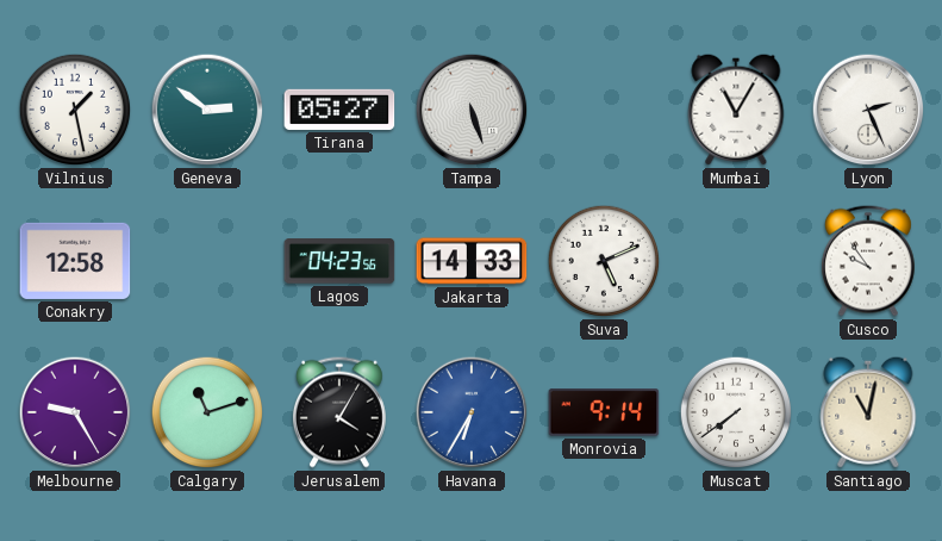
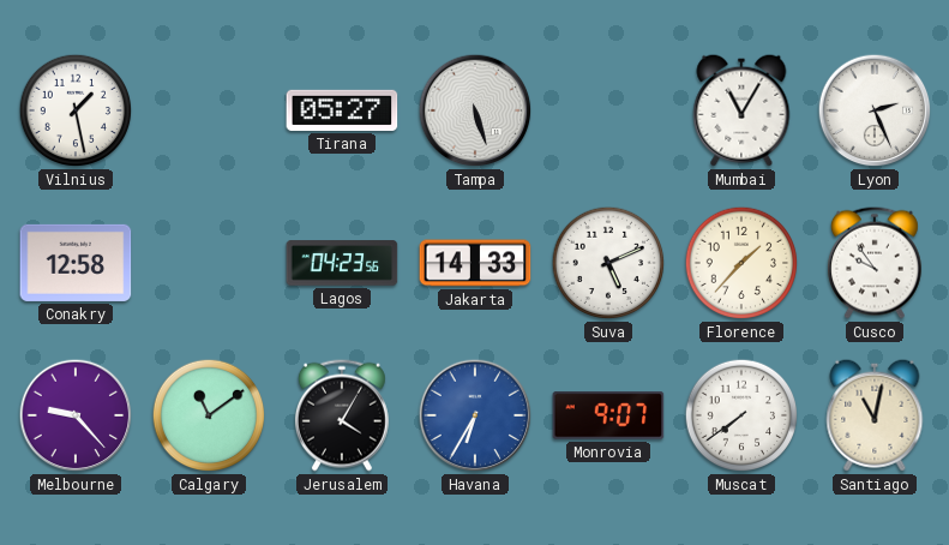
Geneva: 2:51 -> none
Florence: none -> 1:37
Melbourne: 9:25 -> 9:23
Calgary: 11:12 -> 11:09
Monrovia: 9:14 -> 9:07
